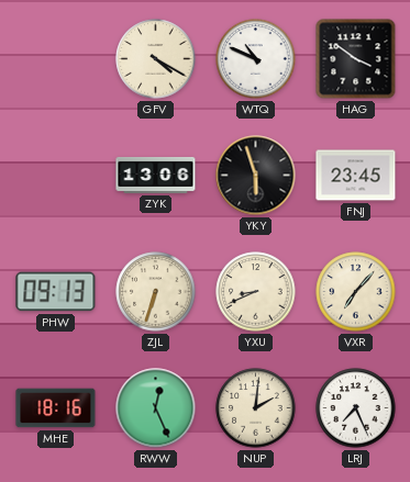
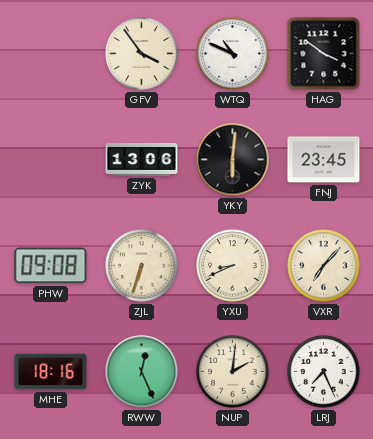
GFV: 4:20 -> 3:54
YKY: 5:57 -> 6:01
PHW: 09:13 -> 09:08
